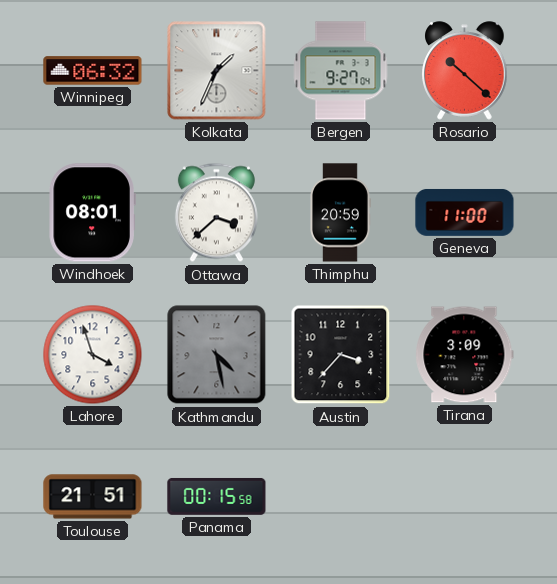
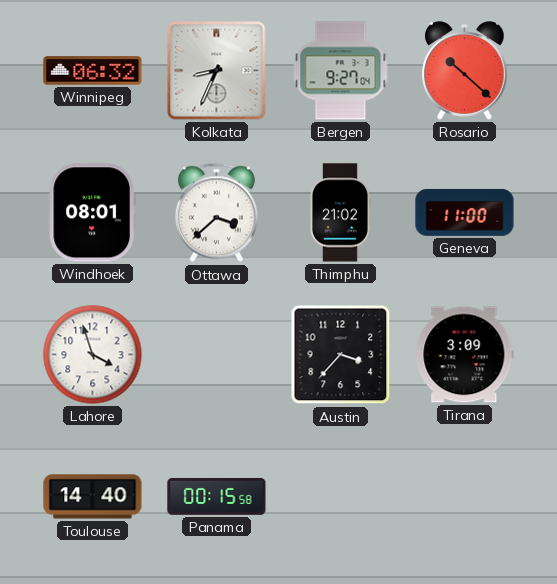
Kolkata: 1:34 -> 8:34
Thimphu: 20:59 -> 21:02
Kathmandu: 4:28 -> none
Toulouse: 21:51 -> 14:40
